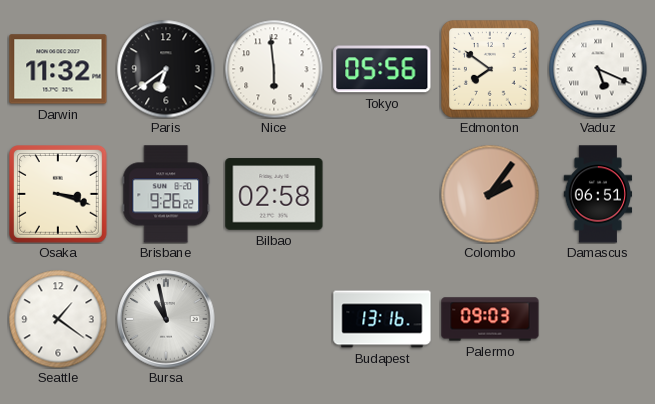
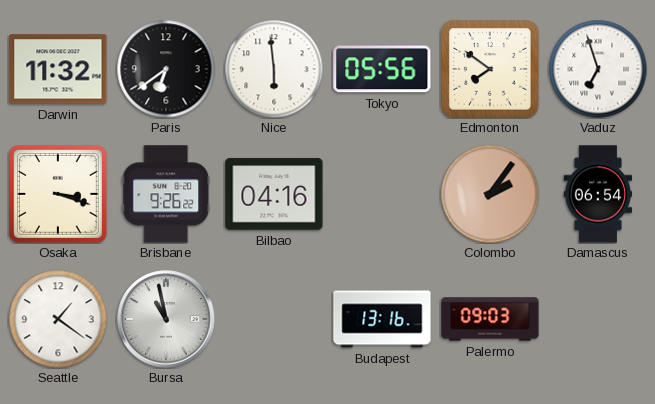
Vaduz: 5:19 -> 6:57
Bilbao: 02:58 -> 04:16
Damascus: 06:51 -> 06:54
